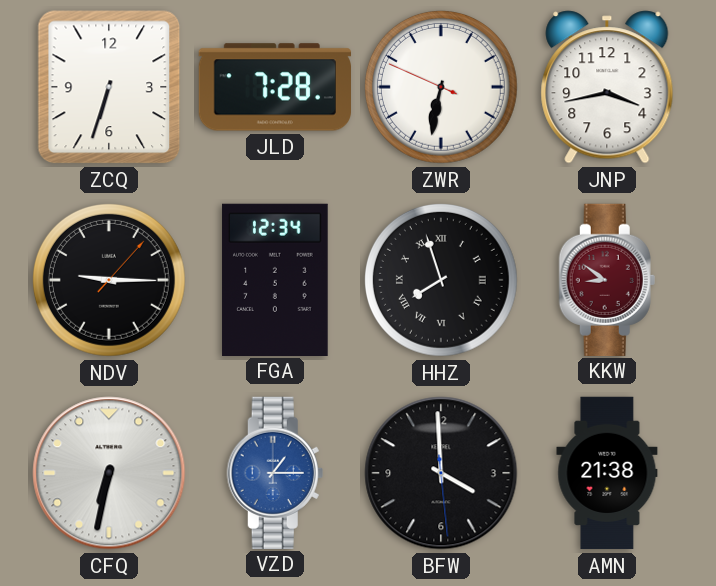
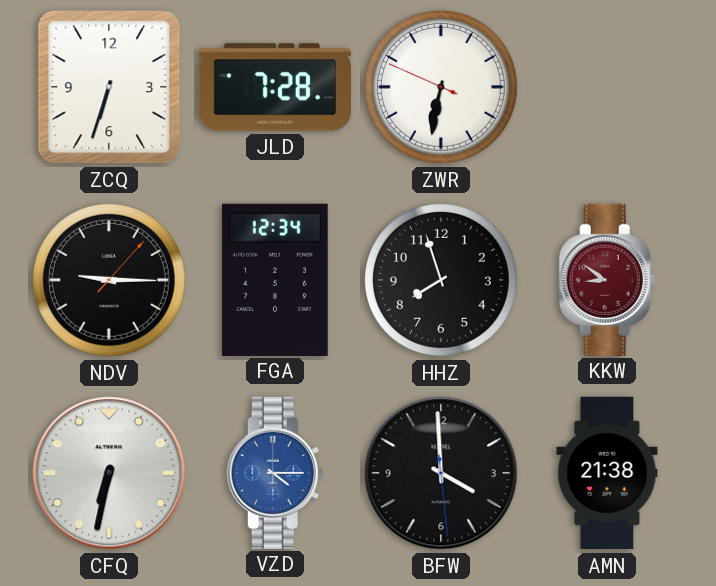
JNP: 3:43 -> none
HHZ numerals: Roman -> Arabic
VZD: 1:15 -> 4:15
